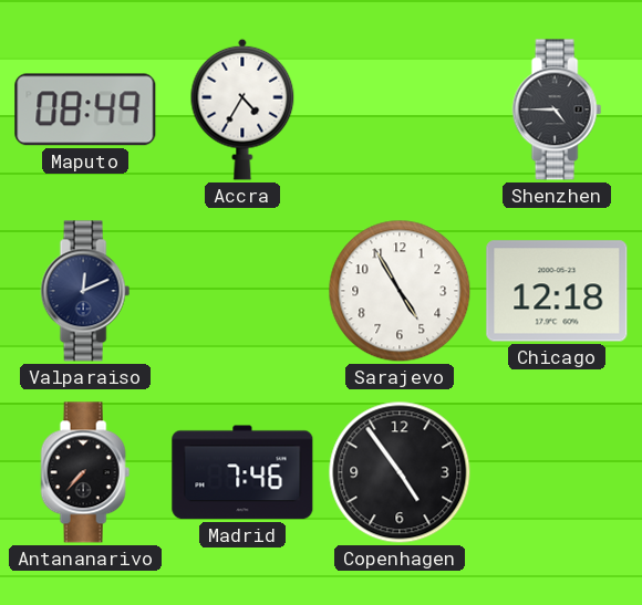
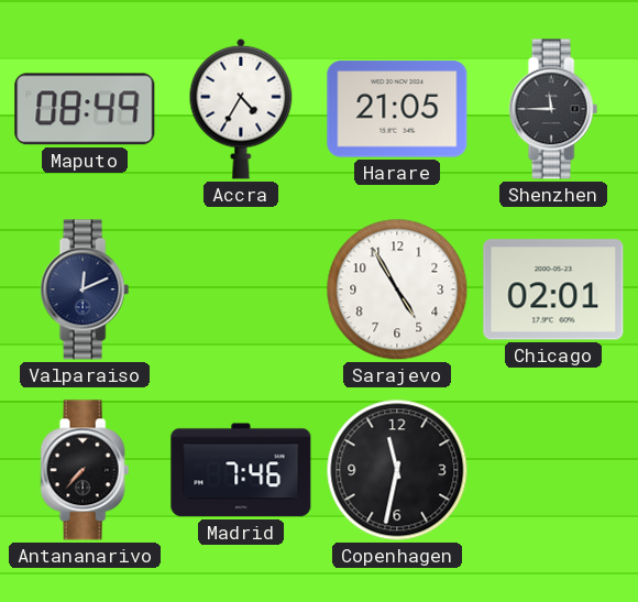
Harare: none -> 21:05
Shenzhen: 4:45 -> 11:45
Chicago: 12:18 -> 02:01
Copenhagen: 4:54 -> 11:32
